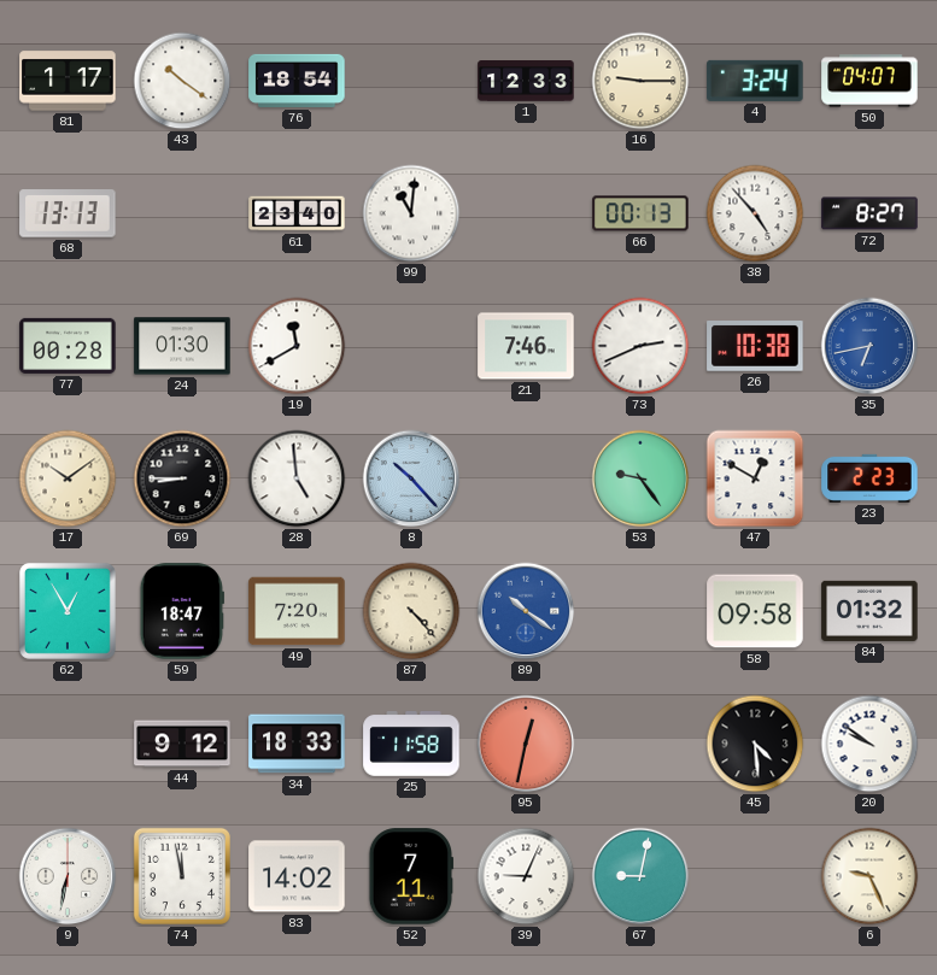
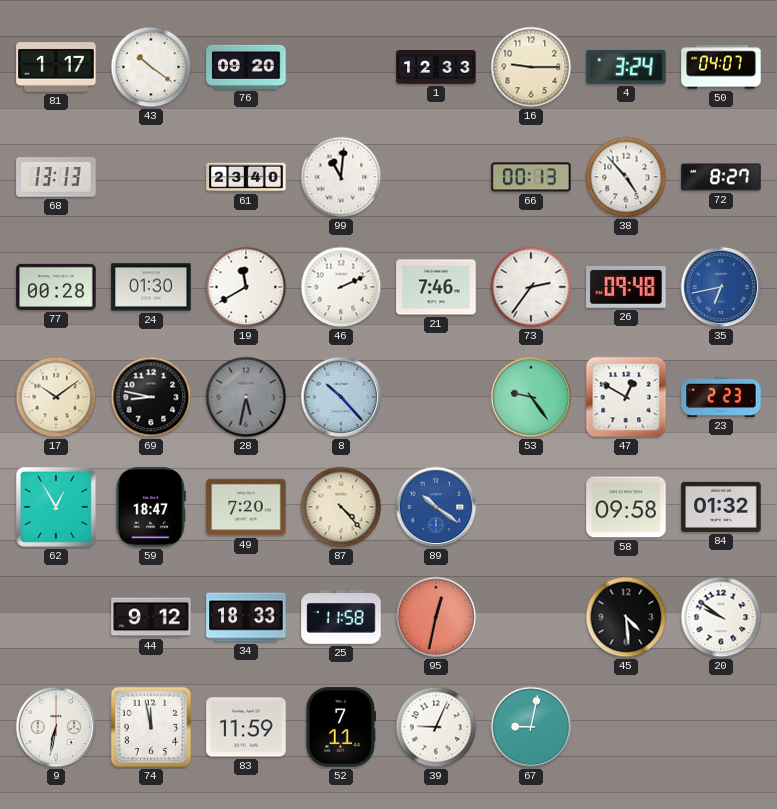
76: 18:54 -> 09:20
46: none -> 2:11
73: 2:41 -> 2:36
26: 10:38 -> 09:48
69: 8:45 -> 8:47
28: 4:59 -> 5:32
28 dial: white -> grey
83: 14:02 -> 11:59
6: 9:26 -> none
